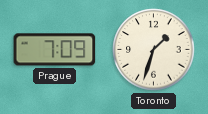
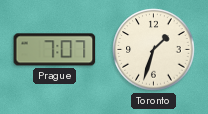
Prague: 7:09 -> 7:07
